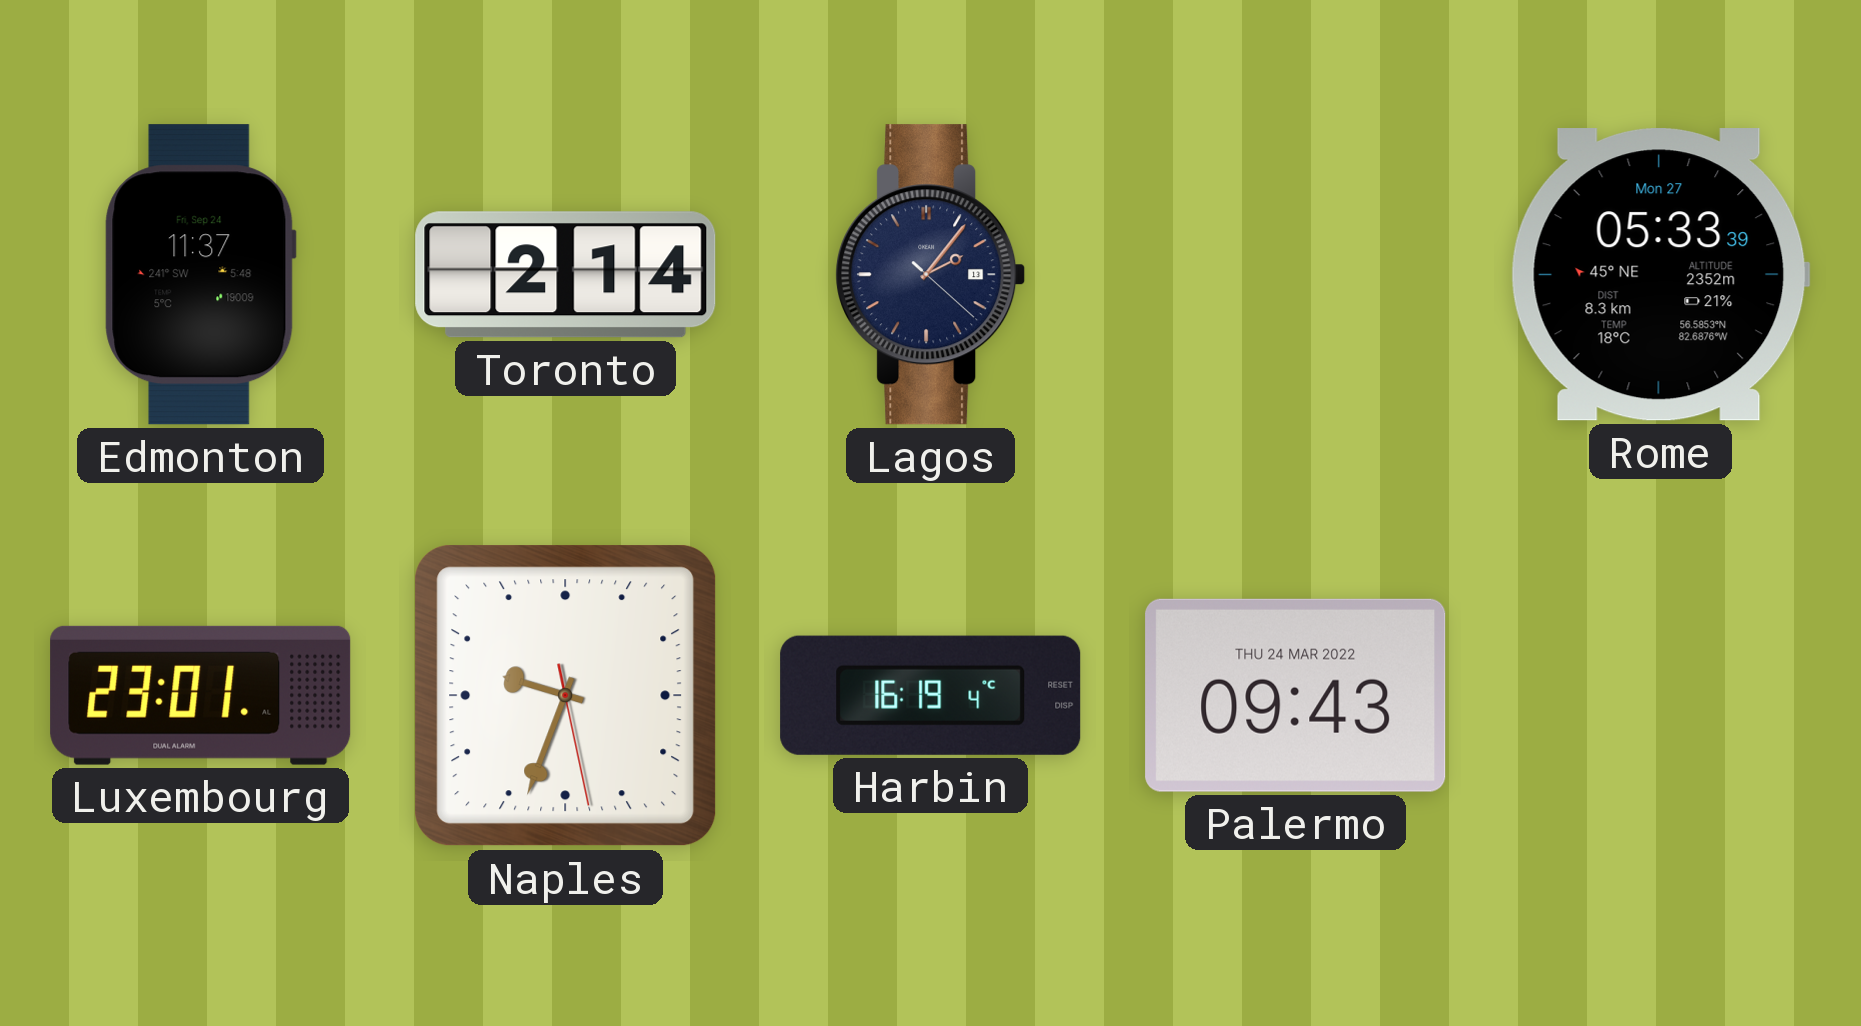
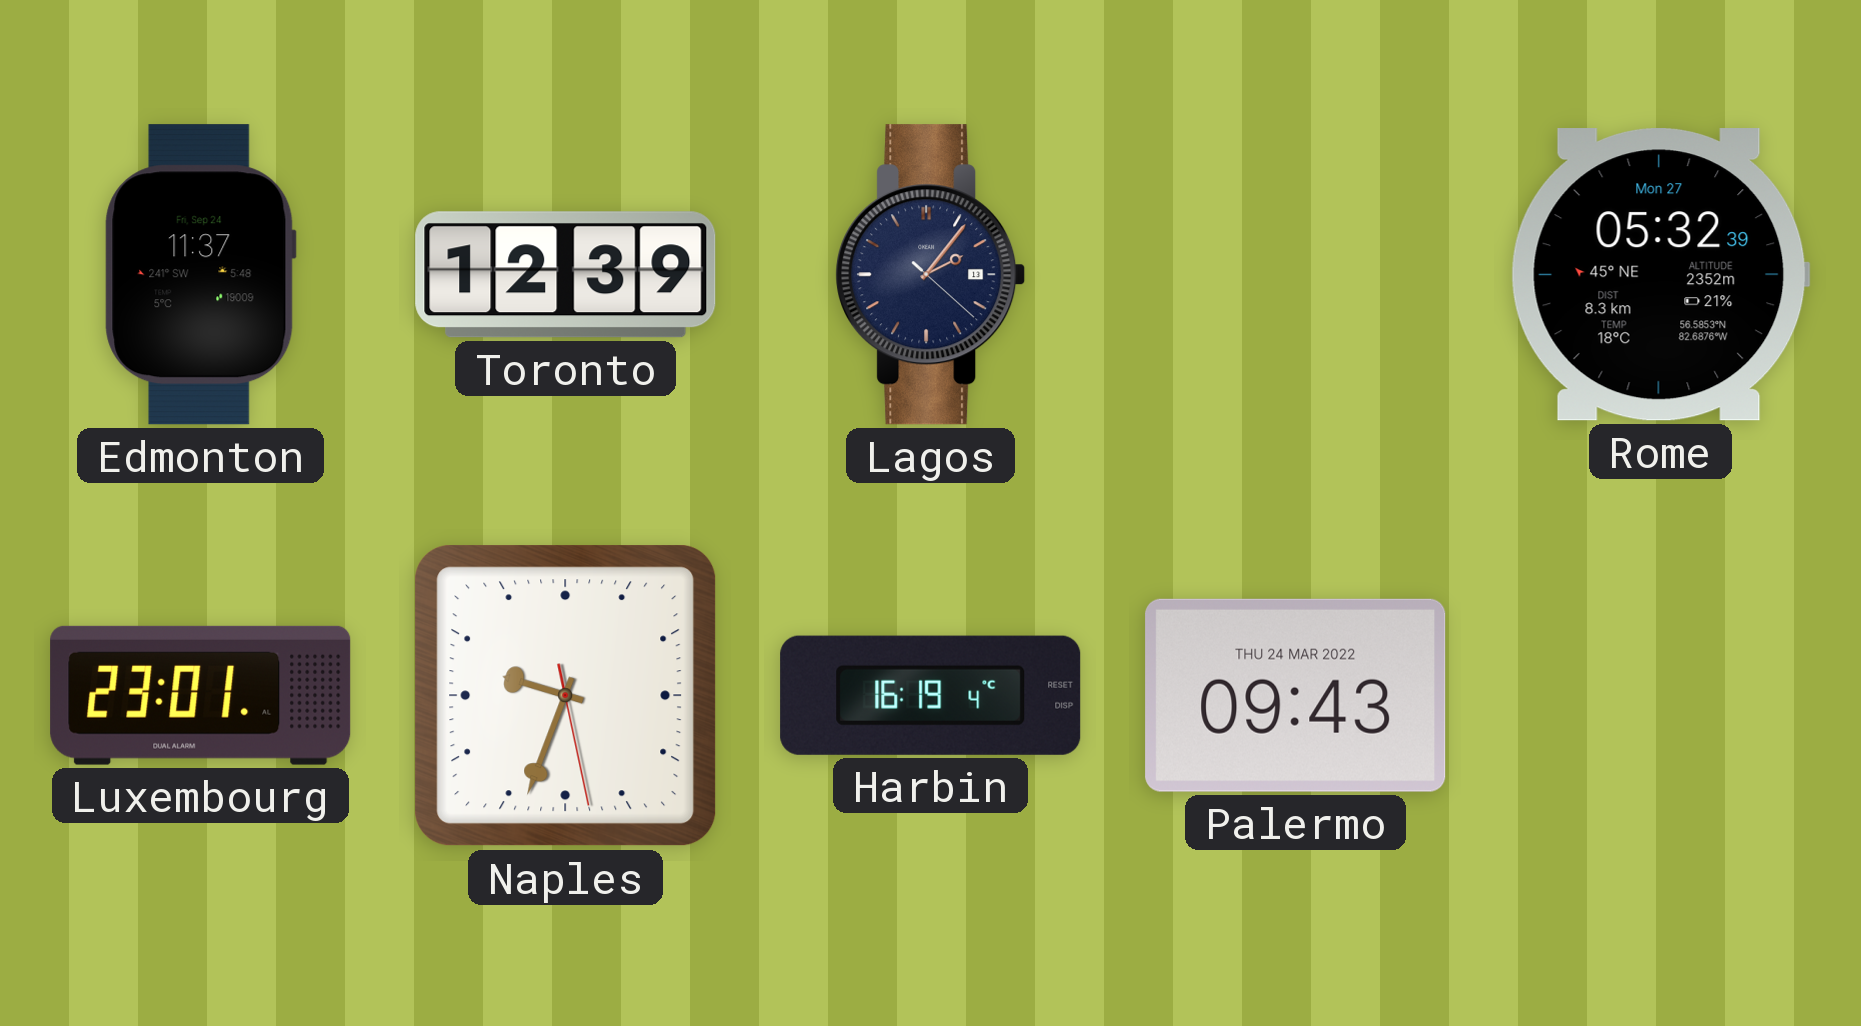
Toronto: 2:14 -> 12:39
Rome: 05:33 -> 05:32
